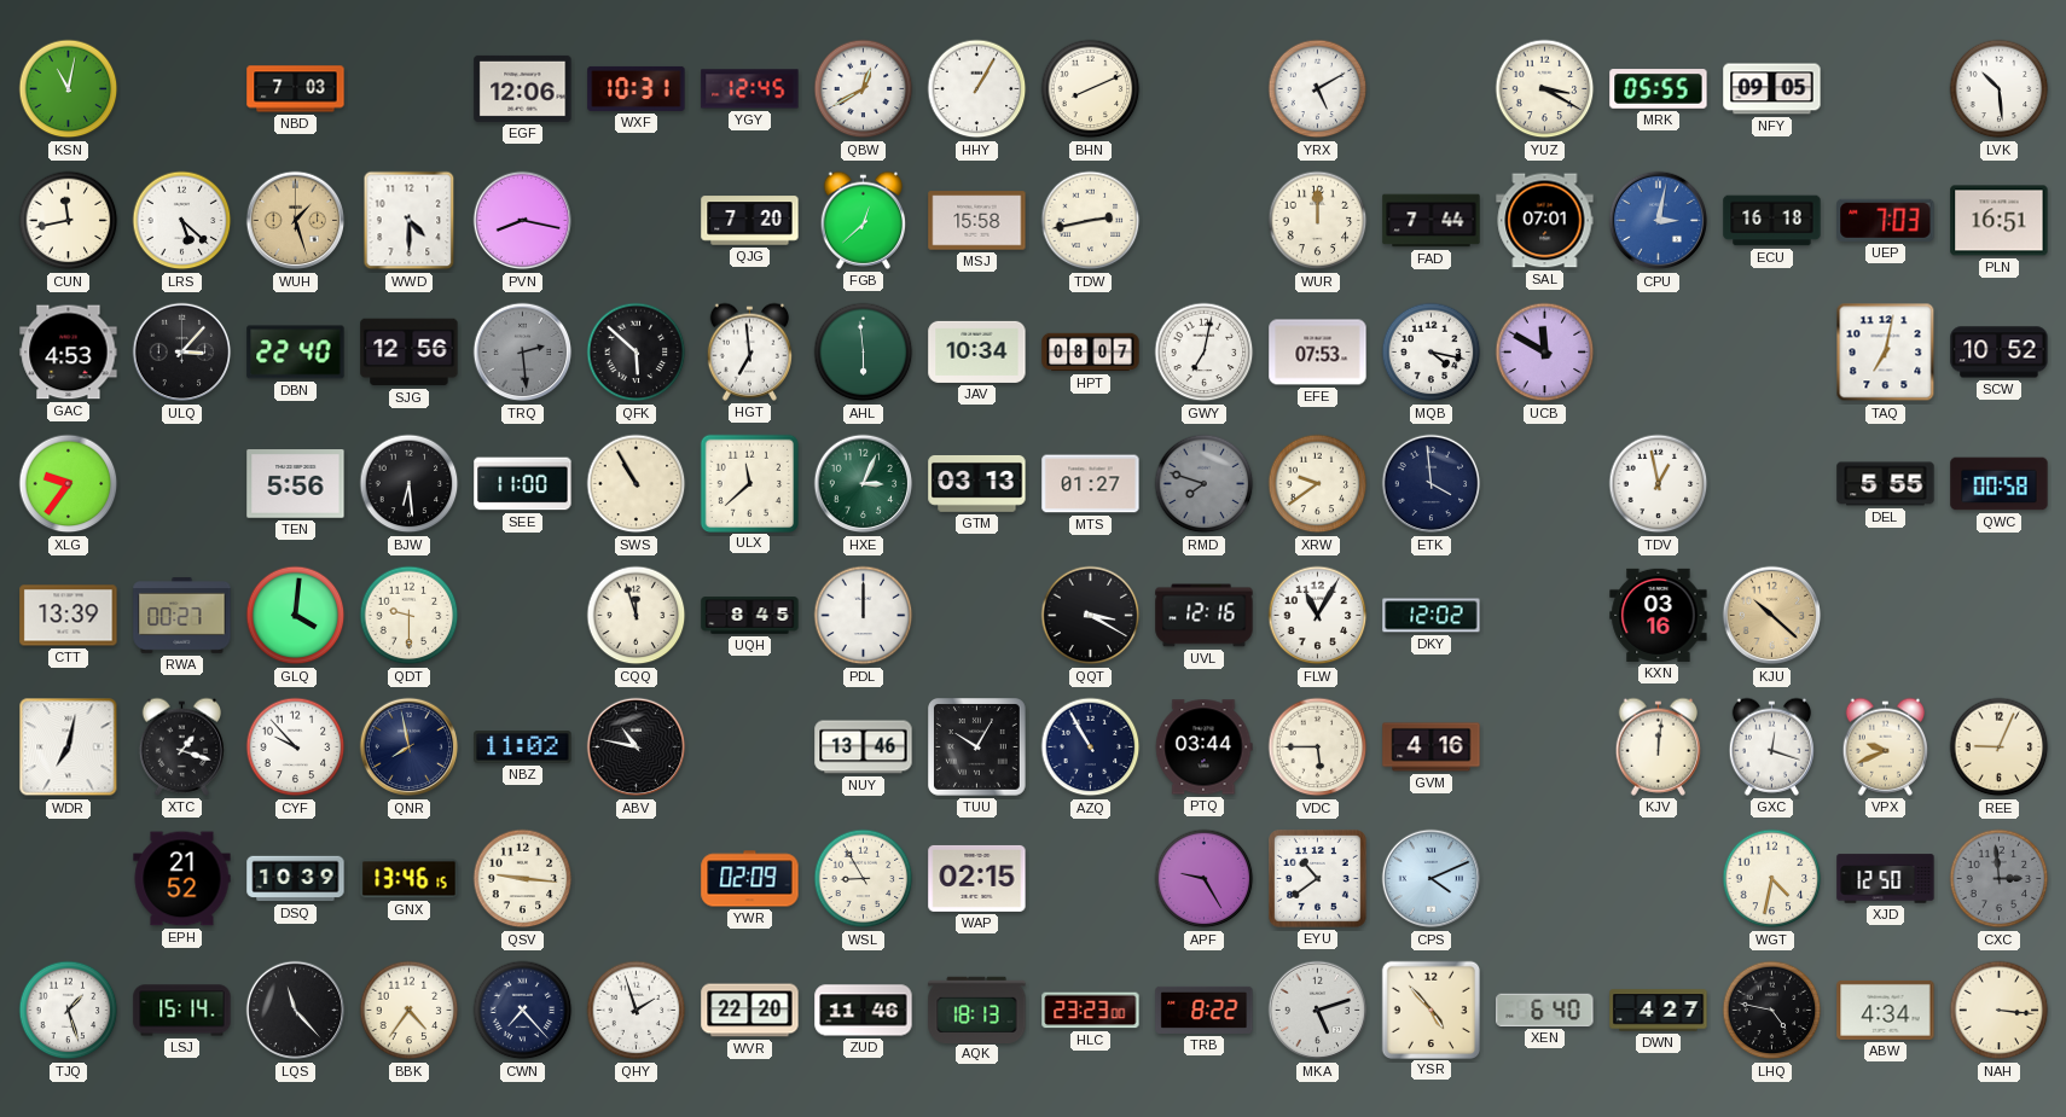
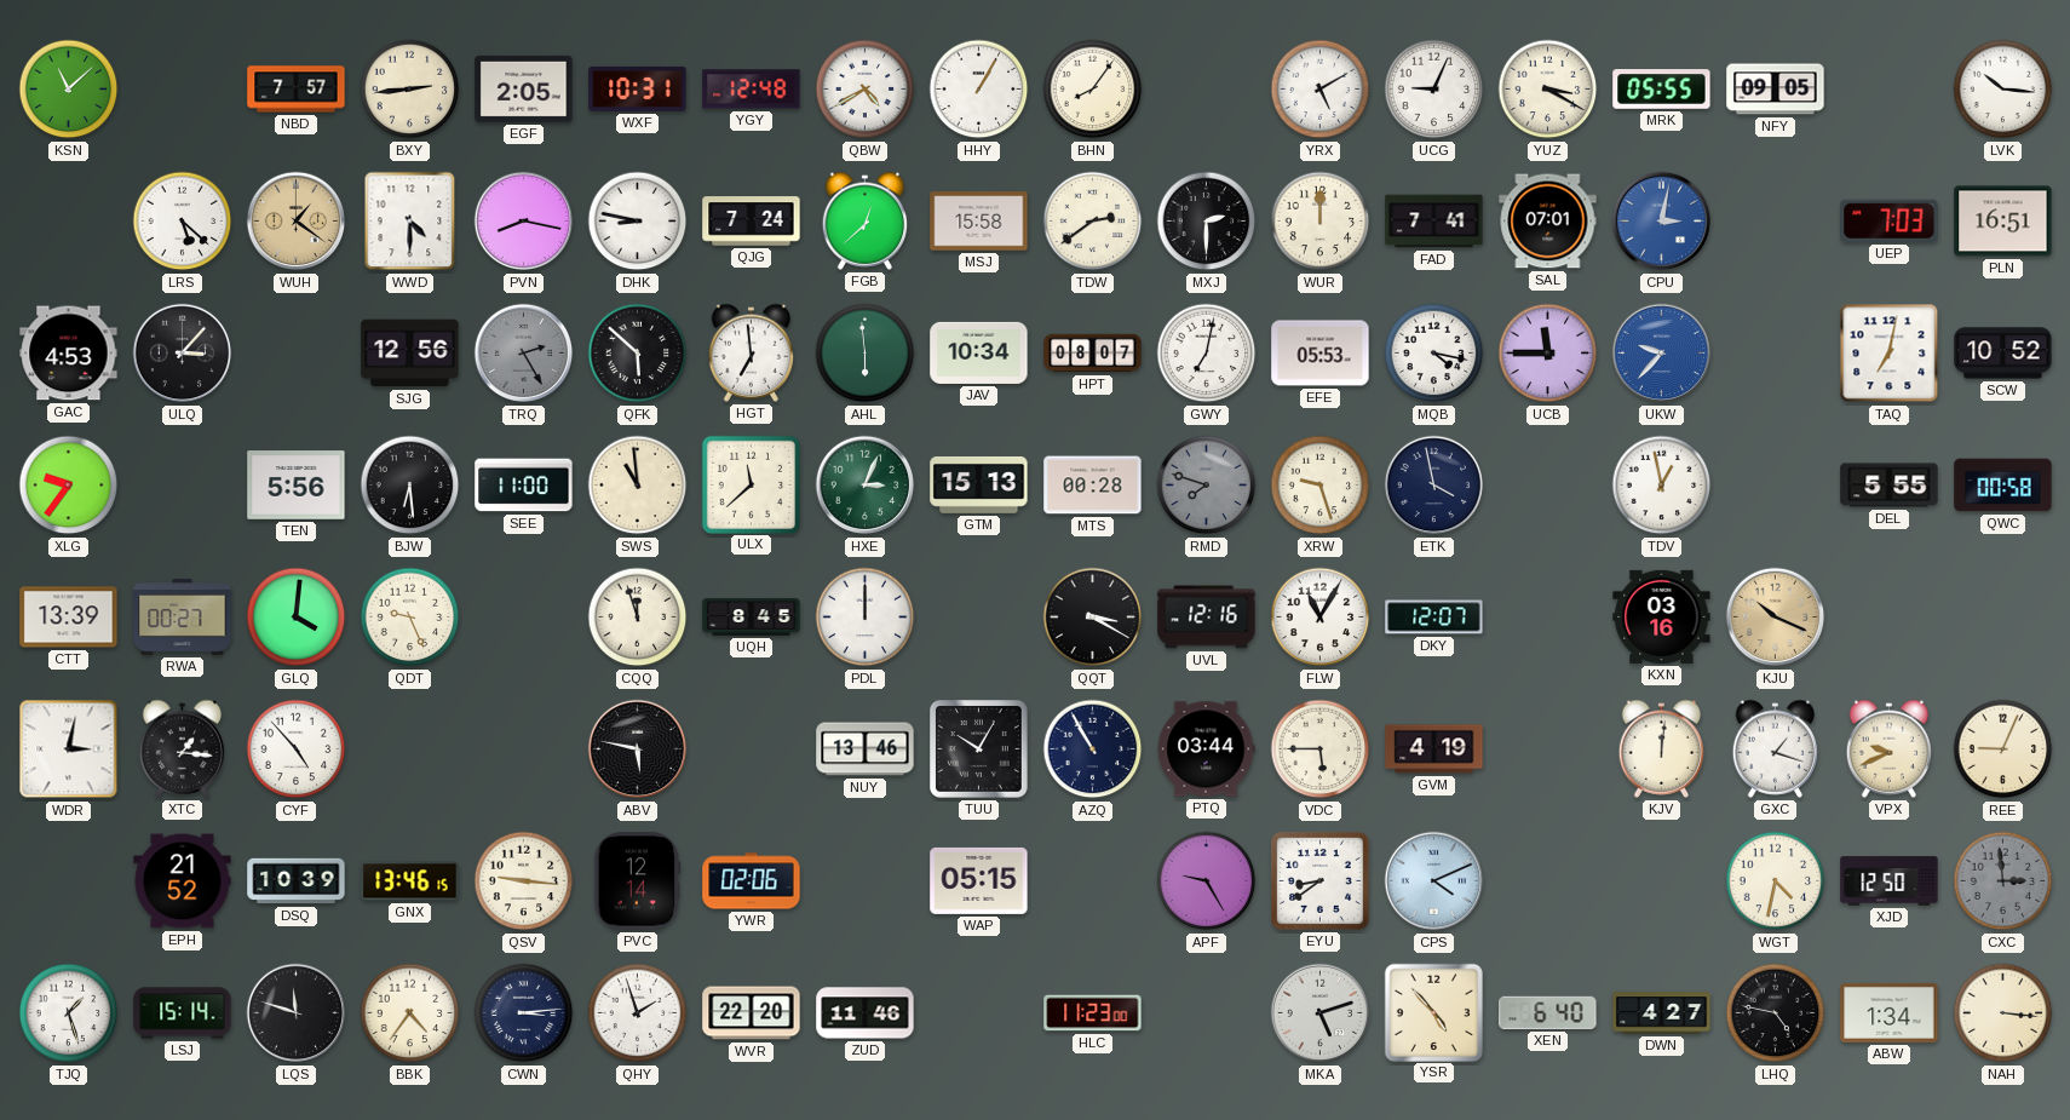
KSN: 11:02 -> 11:08
NBD: 7:03 -> 7:57
BXY: none -> 2:44
EGF: 12:06 -> 2:05
YGY: 12:45 -> 12:48
QBW: 12:40 -> 4:40
BHN: 8:11 -> 8:06
UCG: none -> 9:04
LVK: 10:29 -> 10:16
CUN: 11:43 -> none
WUH: 1:27 -> 1:21
DHK: none -> 8:47
QJG: 7:20 -> 7:24
TDW: 2:43 -> 2:39
MXJ: none -> 2:30
FAD: 7:44 -> 7:41
ECU: 16:18 -> none
DBN: 22:40 -> none
TRQ: 2:29 -> 2:25
EFE: 07:53 -> 05:53
UCB: 11:50 -> 11:45
UKW: none -> 9:37
SWS: 10:55 -> 10:59
GTM: 03:13 -> 15:13
MTS: 01:27 -> 00:28
XRW: 9:39 -> 9:27
ETK: 3:59 -> 3:58
QDT: 9:30 -> 9:26
DKY: 12:02 -> 12:07
KJU: 10:22 -> 10:19
WDR: 7:02 -> 3:02
XTC: 1:18 -> 1:16
CYF: 9:53 -> 4:53
QNR: 7:58 -> none
NBZ: 11:02 -> none
ABV: 10:47 -> 5:47
GVM: 4:16 -> 4:19
GXC: 12:18 -> 1:18
PVC: none -> 12:14
YWR: 02:09 -> 02:06
WSL: 8:55 -> none
WAP: 02:15 -> 05:15
EYU: 10:39 -> 8:39
LQS: 11:23 -> 11:48
CWN: 7:23 -> 3:14
AQK: 18:13 -> none
HLC: 23:23 -> 11:23
TRB: 8:22 -> none
ABW: 4:34 -> 1:34
